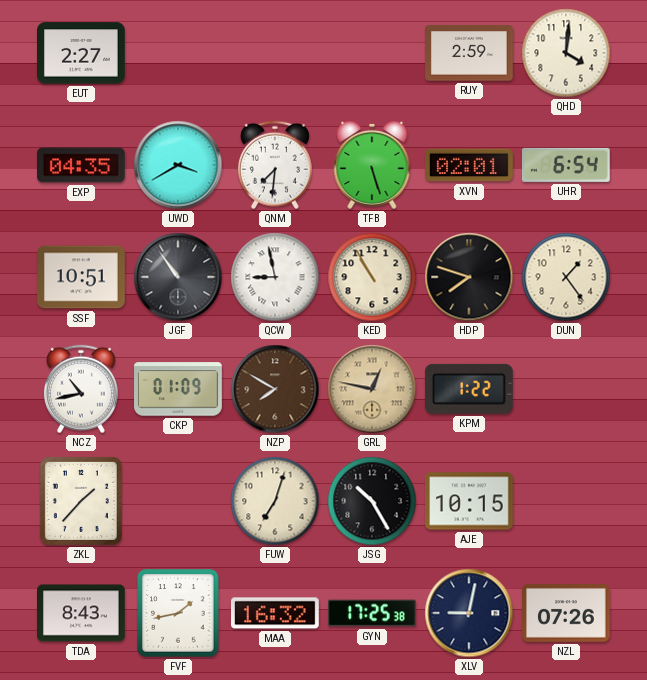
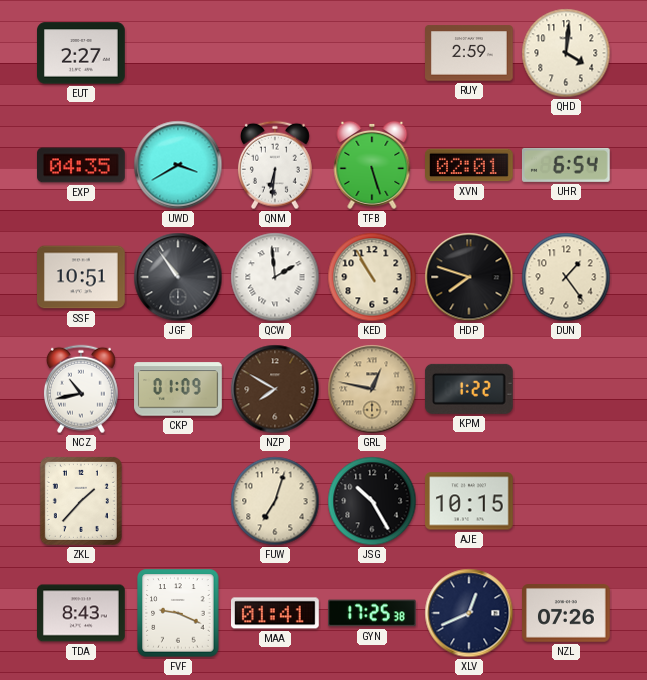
QNM: 7:31 -> 6:31
QCW: 8:58 -> 1:59
FVF: 1:43 -> 9:19
MAA: 16:32 -> 01:41
XLV: 9:02 -> 12:41
